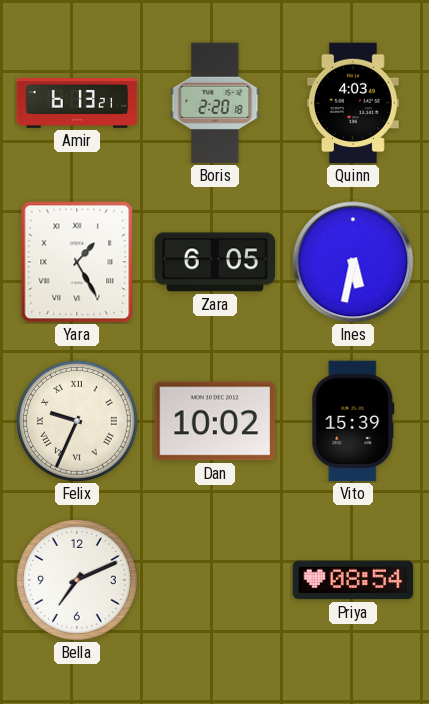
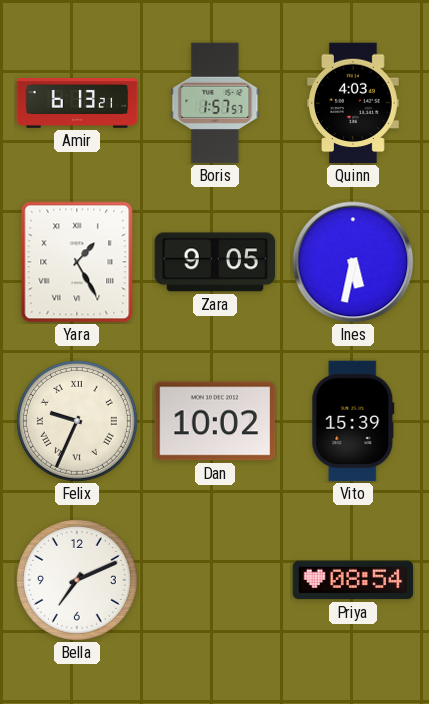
Boris: 2:20 -> 1:57
Zara: 6:05 -> 9:05
